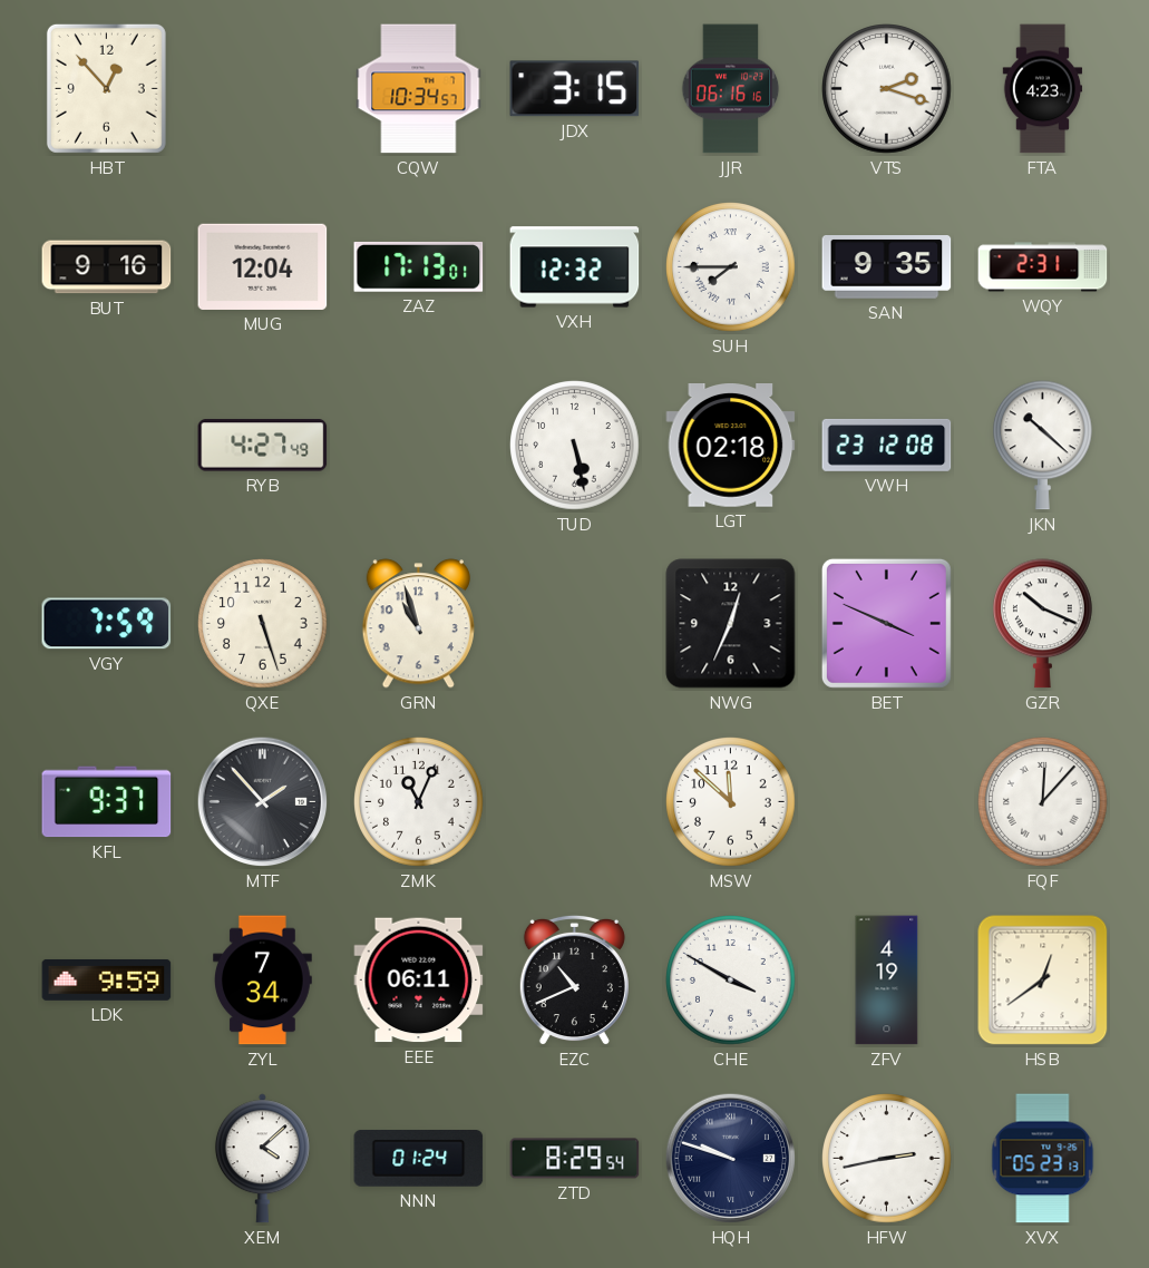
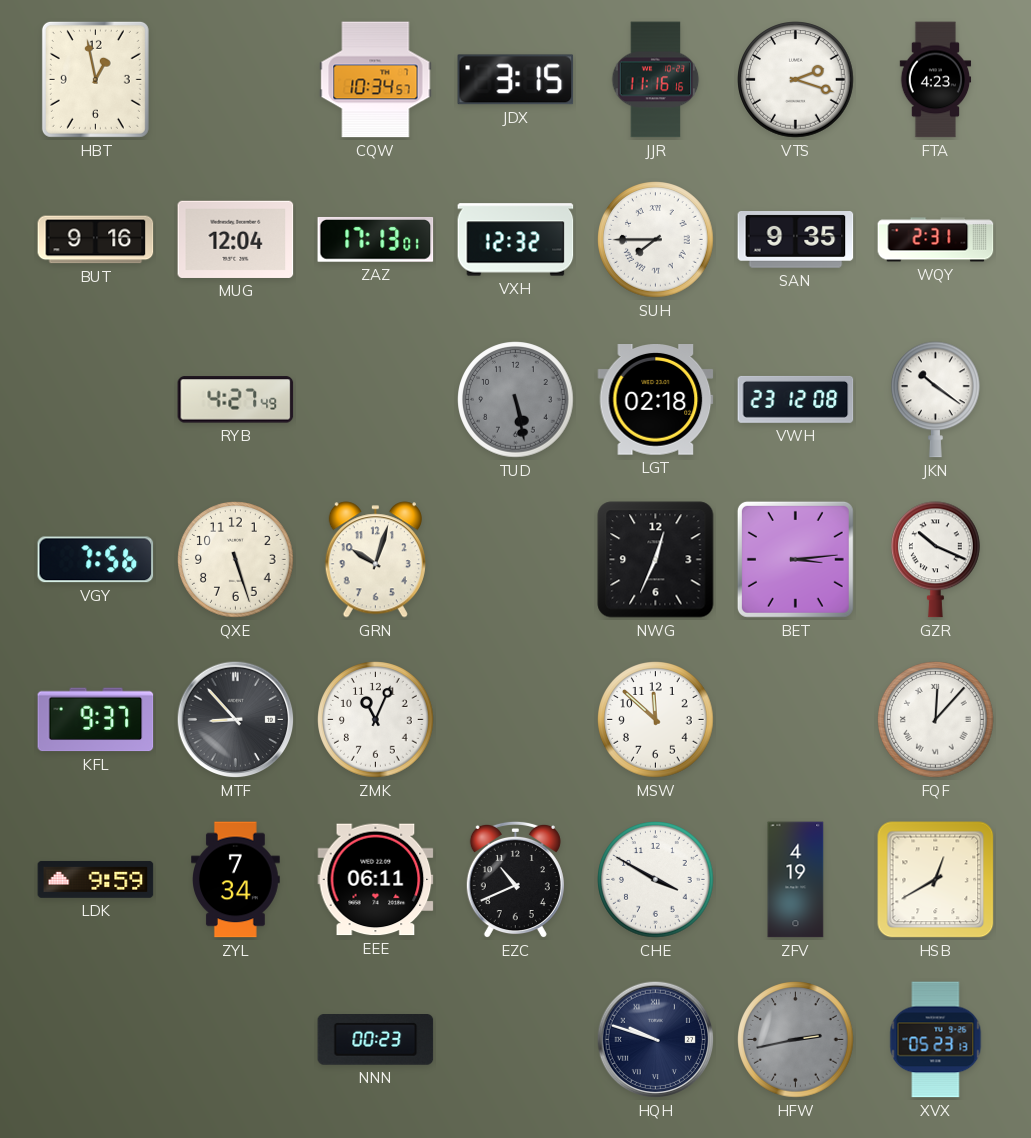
HBT: 12:53 -> 12:58
JJR: 06:16 -> 11:16
TUD dial: white -> grey
JKN: 10:22 -> 10:21
VGY: 7:59 -> 7:56
GRN: 10:57 -> 10:03
BET: 3:49 -> 3:14
MTF: 1:53 -> 8:53
HSB: 12:39 -> 12:40
XEM: 4:08 -> none
NNN: 01:24 -> 00:23
ZTD: 8:29 -> none
HFW dial: white -> grey
